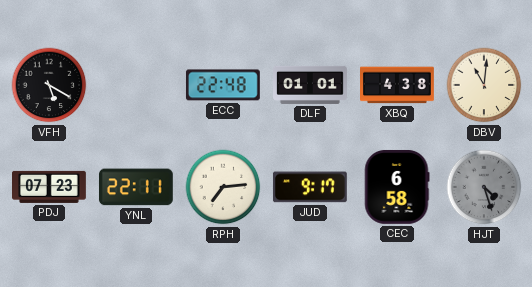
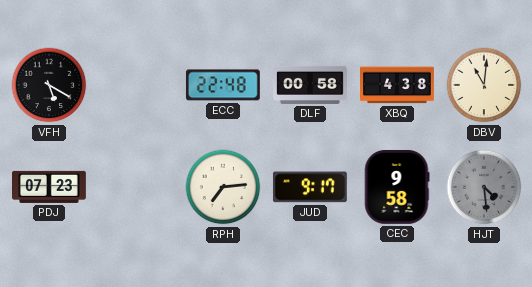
DLF: 01:01 -> 00:58
YNL: 22:11 -> none
CEC: 6:58 -> 9:58
HJT: 4:27 -> 4:29
